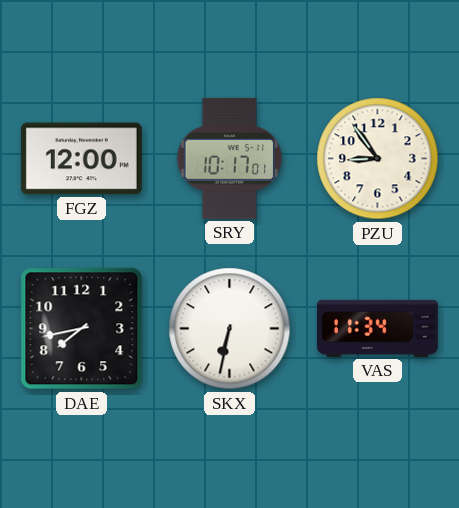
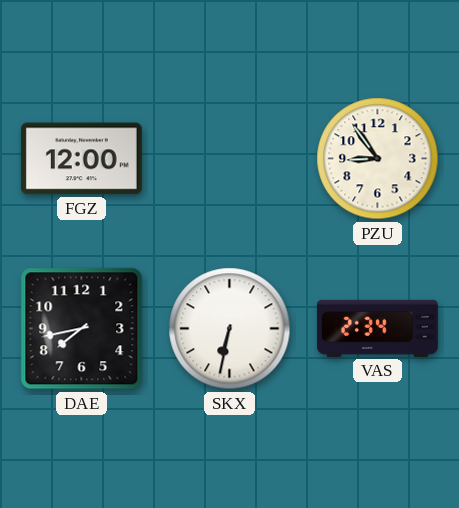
SRY: 10:17 -> none
VAS: 11:34 -> 2:34
